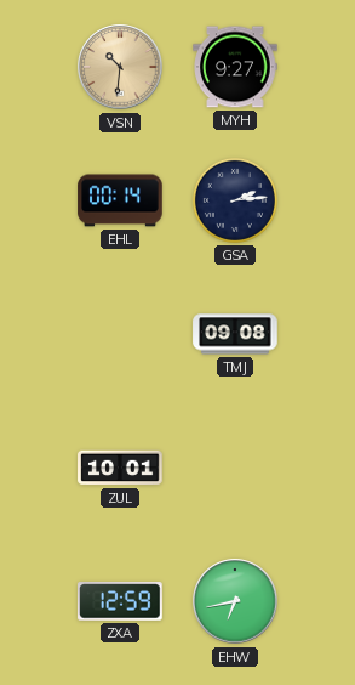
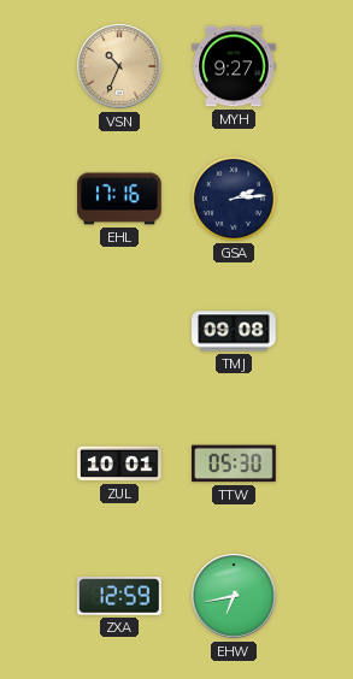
VSN: 10:31 -> 10:34
EHL: 00:14 -> 17:16
TTW: none -> 05:30
